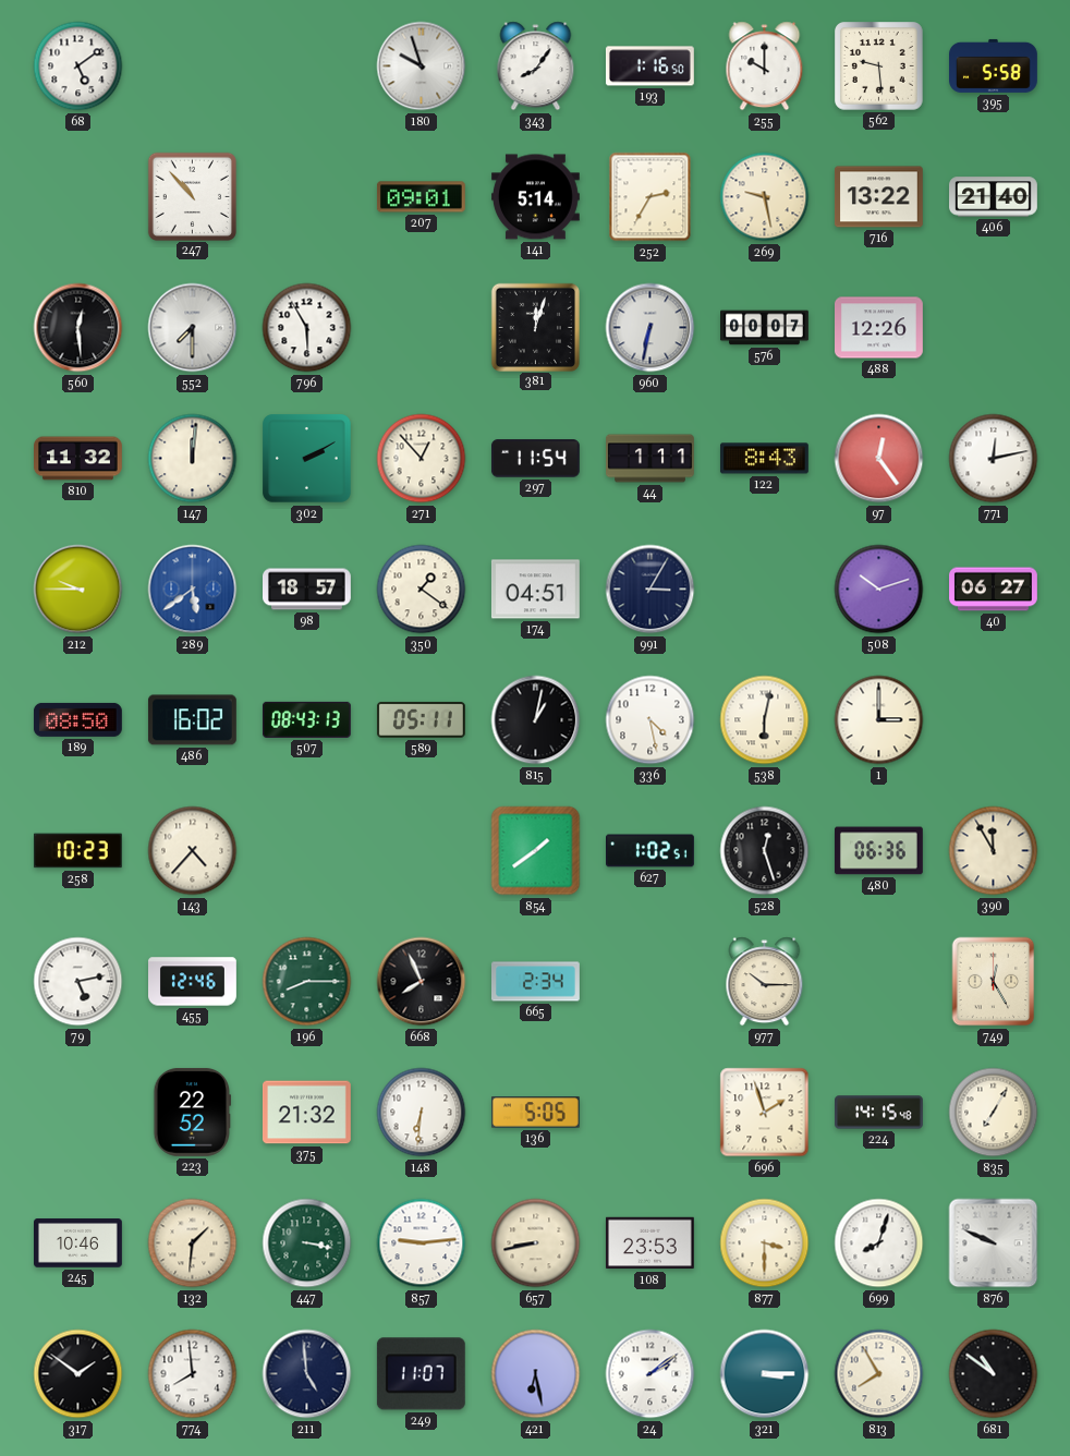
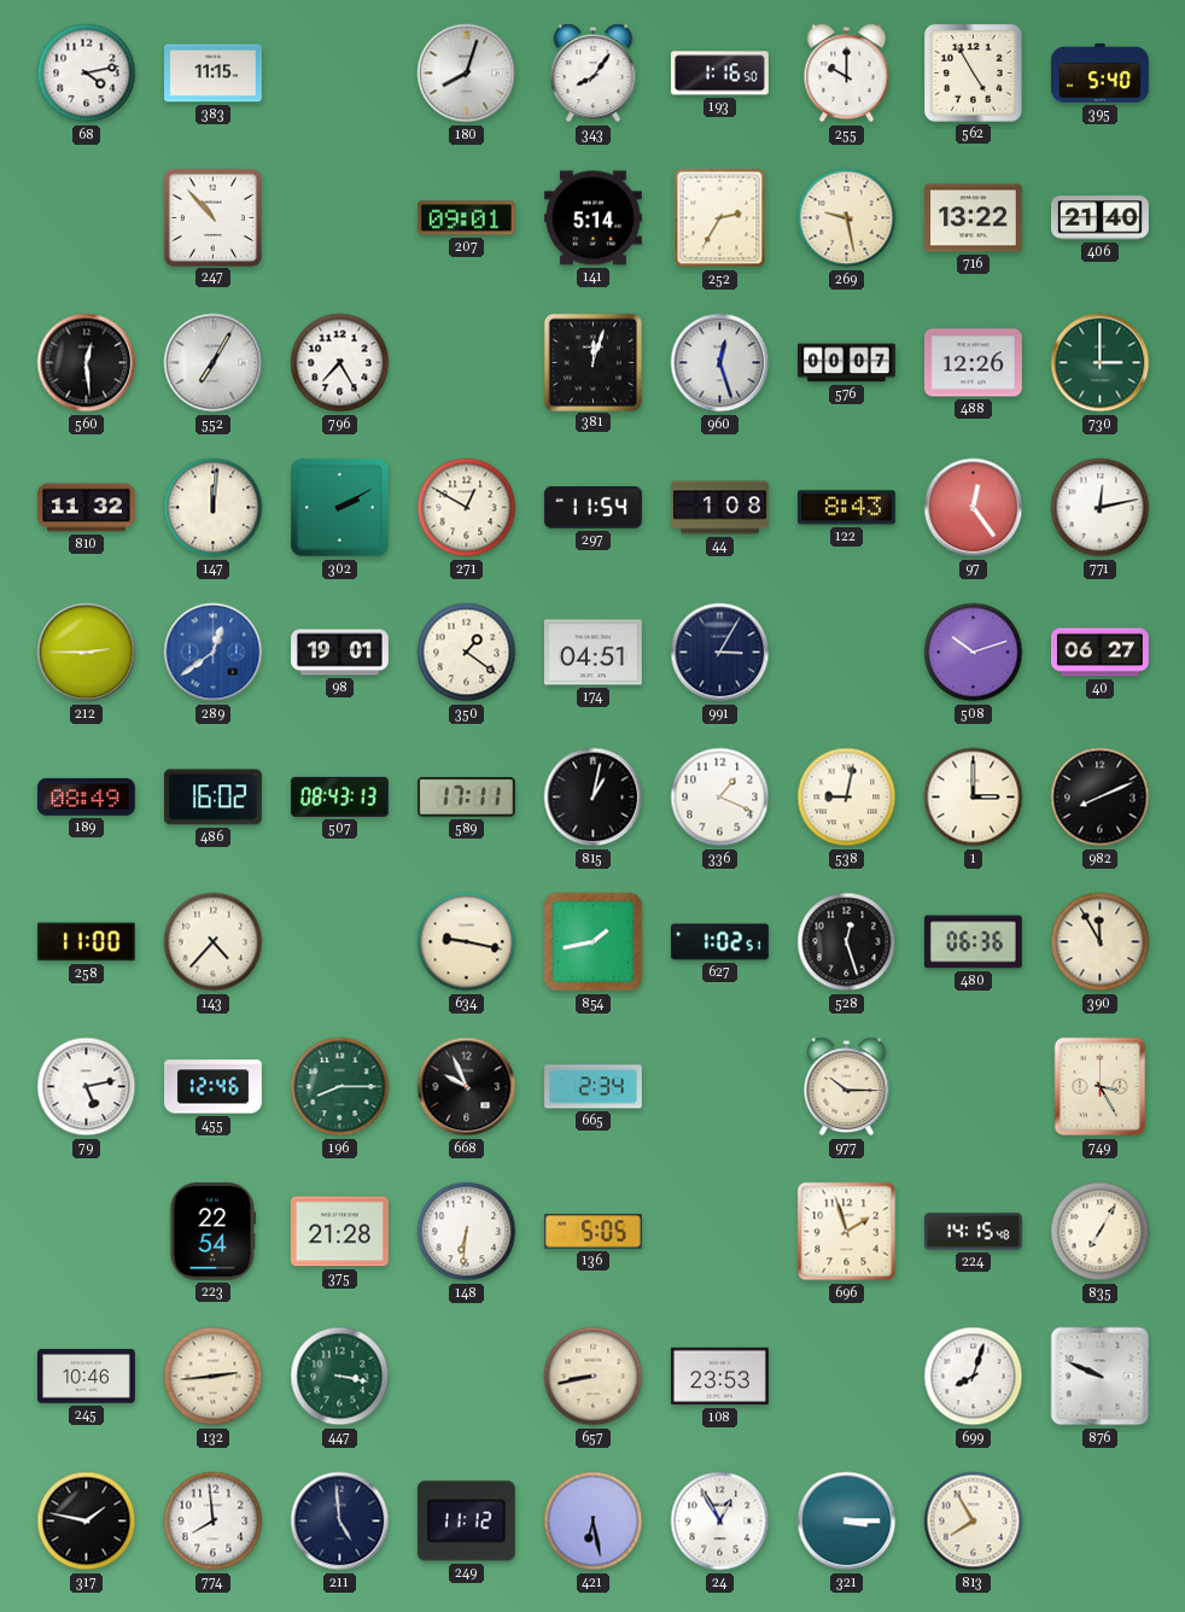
68: 5:09 -> 4:13
383: none -> 11:15
180: 9:57 -> 8:03
562: 9:29 -> 4:55
395: 5:58 -> 5:40
552: 7:30 -> 7:05
796: 5:55 -> 7:25
960: 6:32 -> 12:27
730: none -> 3:00
271: 12:53 -> 12:50
44: 1:11 -> 1:08
212: 9:45 -> 2:45
289: 5:39 -> 12:39
98: 18:57 -> 19:01
189: 08:50 -> 08:49
589: 05:11 -> 17:11
336: 4:28 -> 1:19
538: 6:02 -> 9:02
982: none -> 8:11
258: 10:23 -> 11:00
634: none -> 9:17
854: 1:39 -> 1:43
668: 7:56 -> 9:56
749: 12:25 -> 3:25
223: 22:52 -> 22:54
375: 21:32 -> 21:28
132: 1:31 -> 2:44
857: 9:14 -> none
877: 3:30 -> none
317: 1:51 -> 1:47
249: 11:07 -> 11:12
24: 2:09 -> 12:55
681: 10:51 -> none
